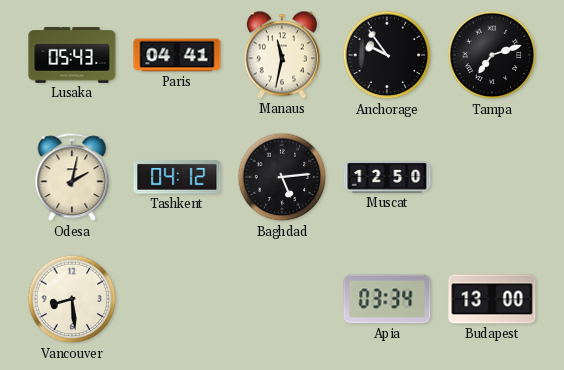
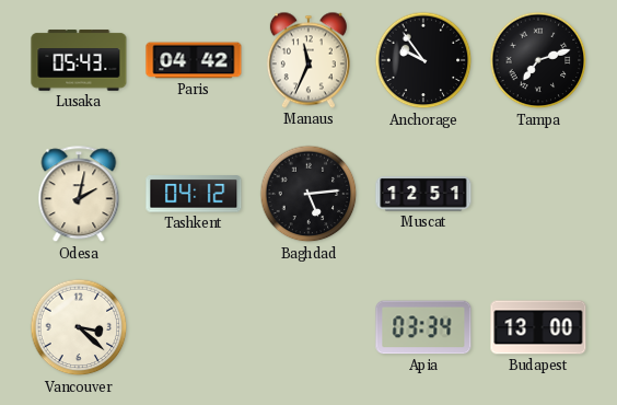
Paris: 04:41 -> 04:42
Manaus: 11:32 -> 11:34
Muscat: 12:50 -> 12:51
Vancouver: 8:29 -> 3:22
